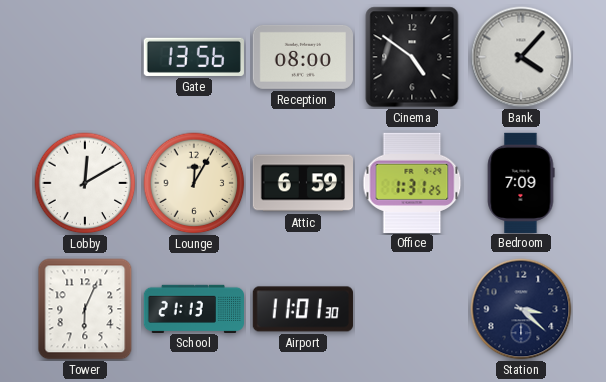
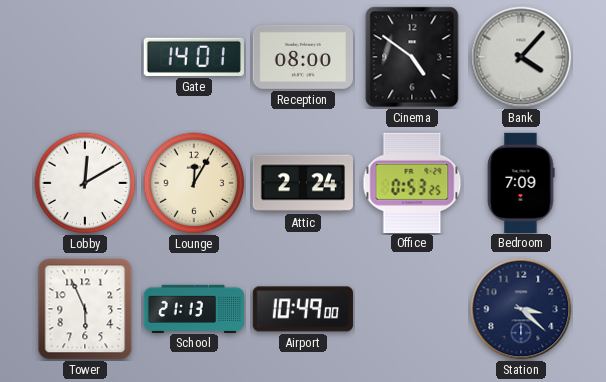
Gate: 13:56 -> 14:01
Attic: 6:59 -> 2:24
Office: 1:31 -> 0:53
Tower: 6:04 -> 5:56
Airport: 11:01 -> 10:49
